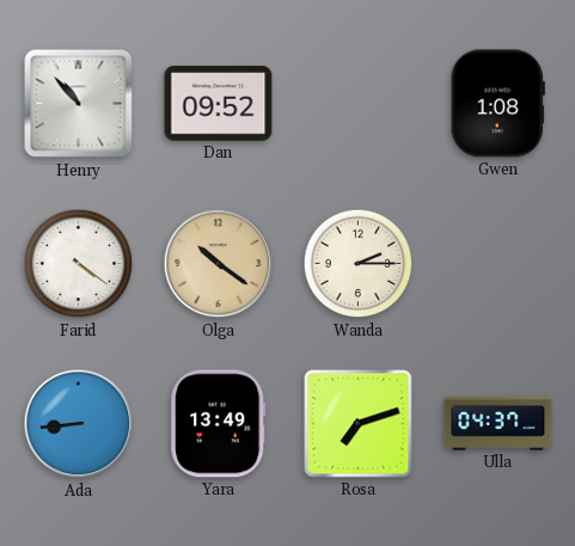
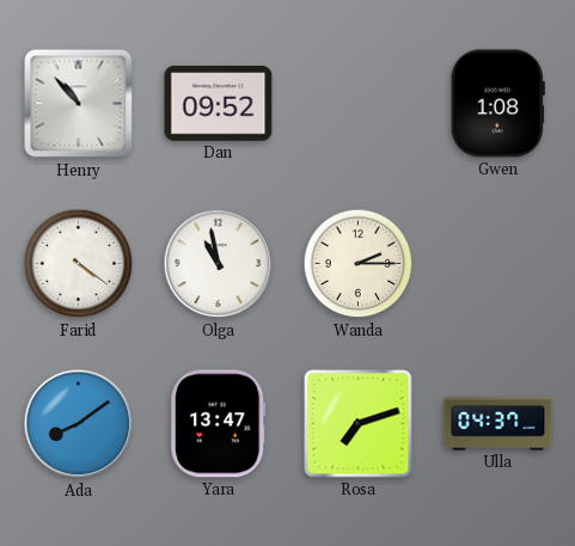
Olga: 10:21 -> 10:58
Olga dial: champagne -> white
Ada: 8:44 -> 8:09
Yara: 13:49 -> 13:47
